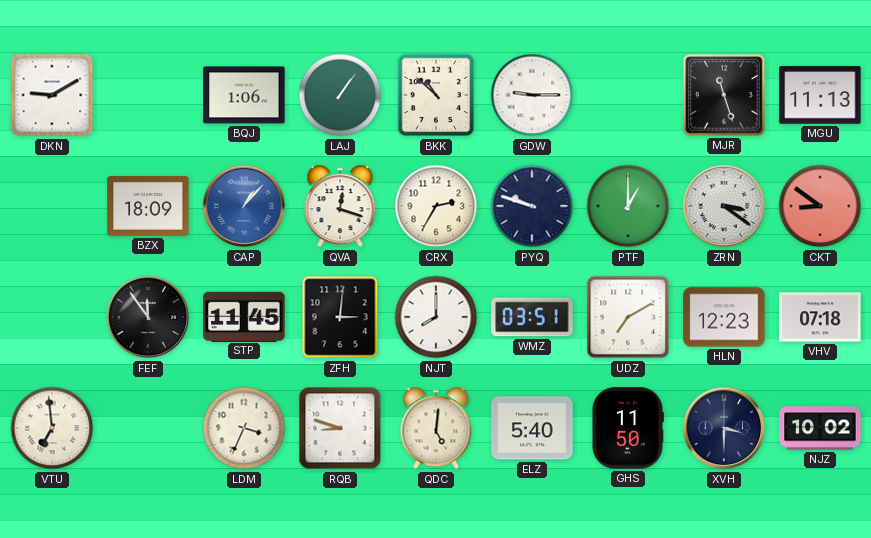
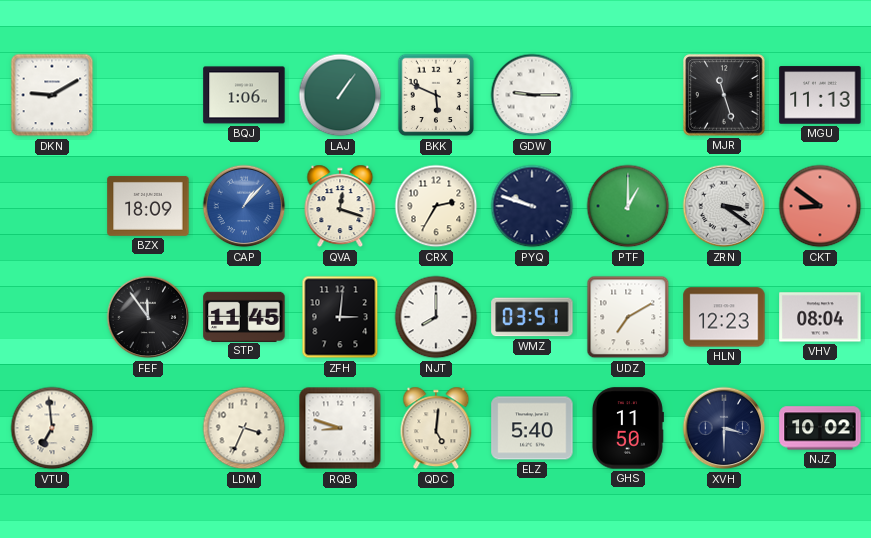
BKK: 10:52 -> 5:49
VHV: 07:18 -> 08:04
